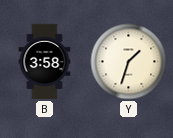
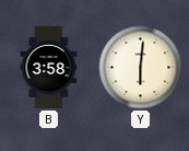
Y: 1:33 -> 6:01
